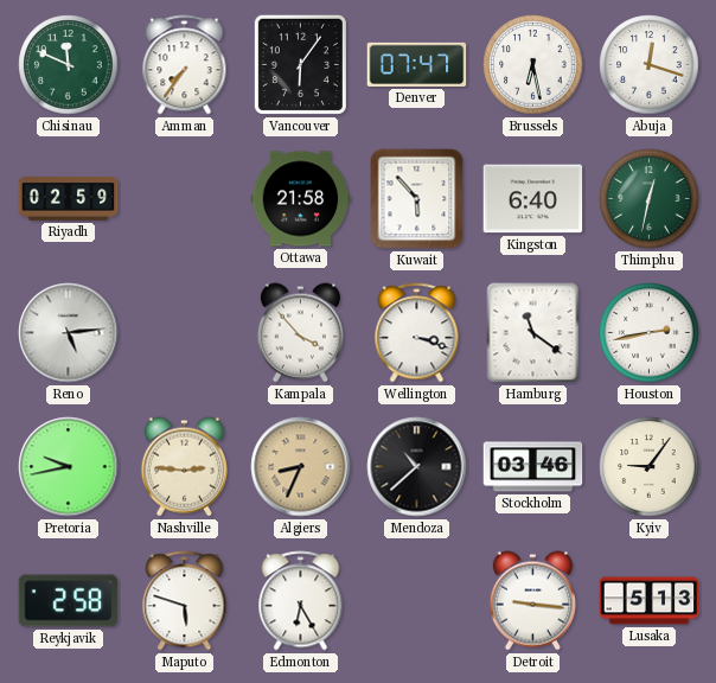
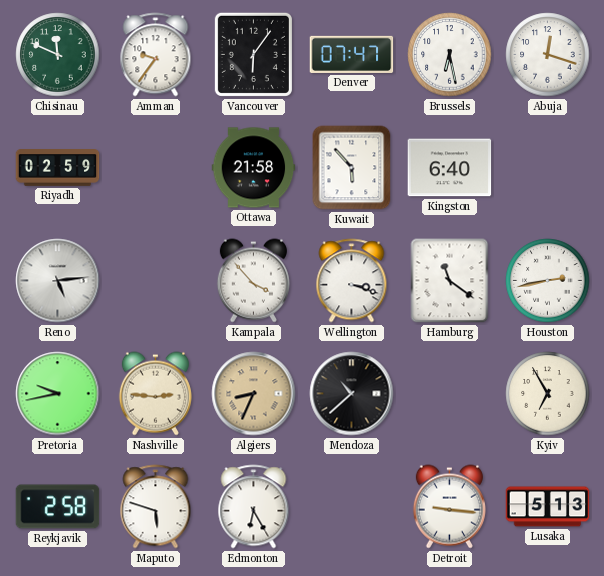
Amman: 7:36 -> 9:36
Thimphu: 12:32 -> none
Stockholm: 03:46 -> none
Kyiv: 9:06 -> 6:55
